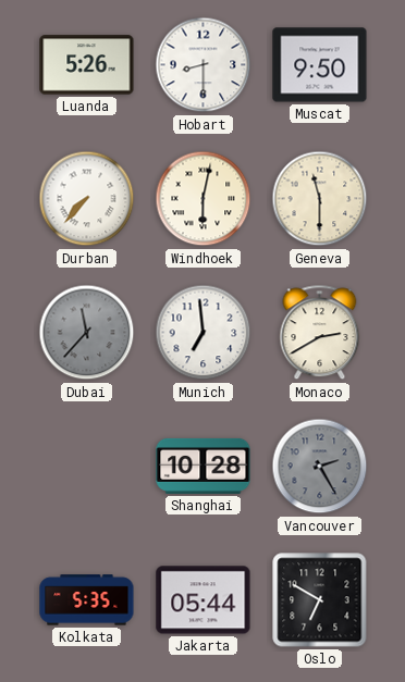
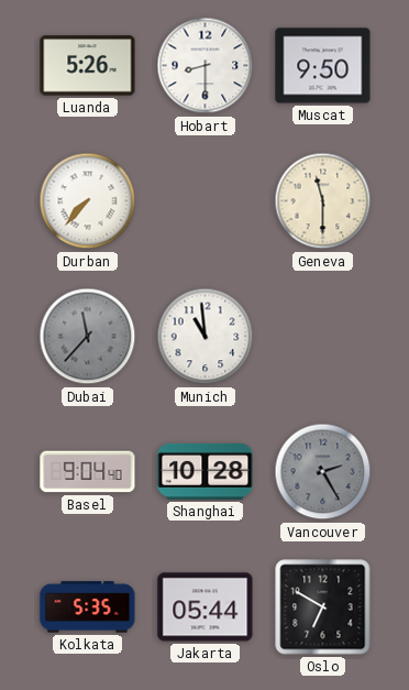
Windhoek: 6:02 -> none
Munich: 6:59 -> 10:59
Monaco: 2:40 -> none
Basel: none -> 9:04
